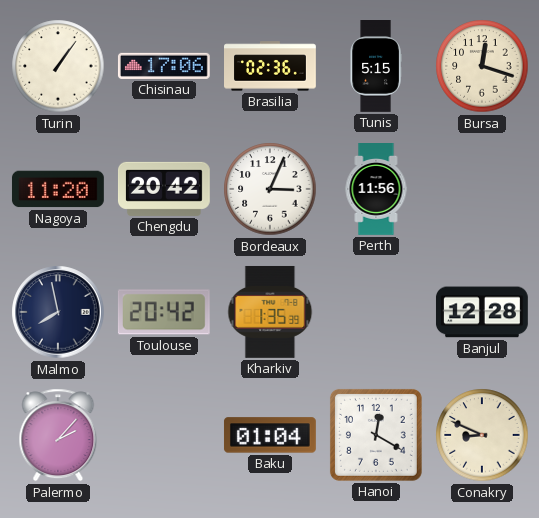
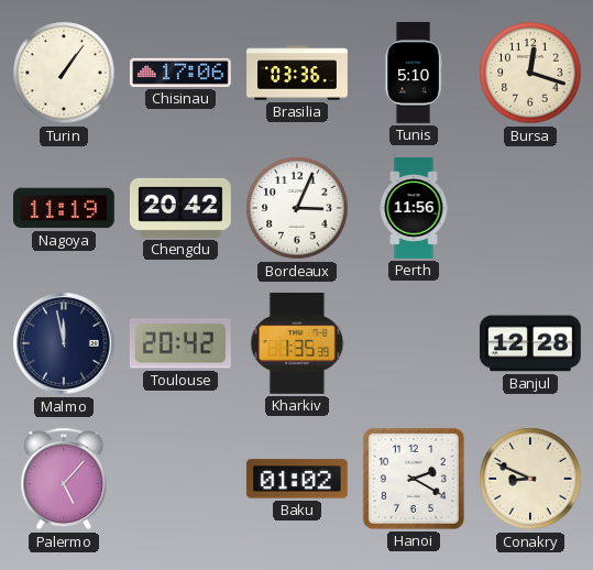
Brasilia: 02:36 -> 03:36
Tunis: 5:15 -> 5:10
Nagoya: 11:20 -> 11:19
Malmo: 7:58 -> 11:58
Palermo: 2:07 -> 5:07
Baku: 01:04 -> 01:02
Hanoi: 12:20 -> 2:20
